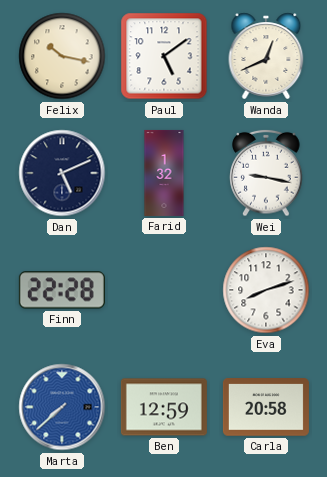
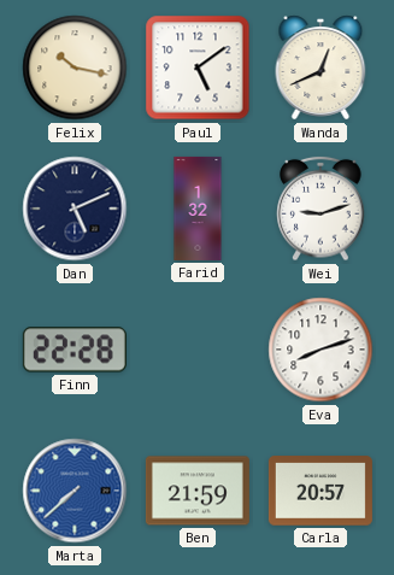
Wei: 9:17 -> 9:12
Ben: 12:59 -> 21:59
Carla: 20:58 -> 20:57
